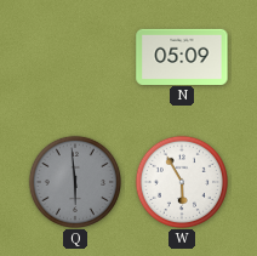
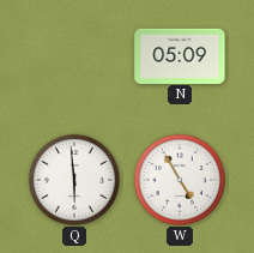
Q dial: grey -> white
W: 5:55 -> 4:55
